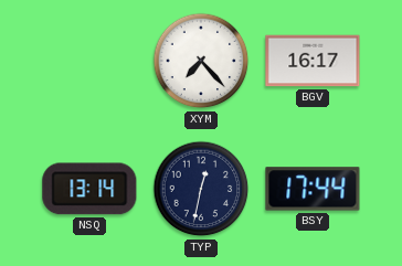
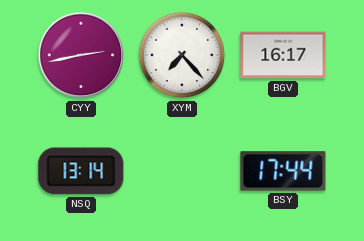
CYY: none -> 2:43
TYP: 12:32 -> none
